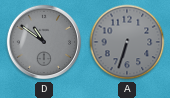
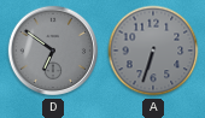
D: 10:51 -> 6:51
